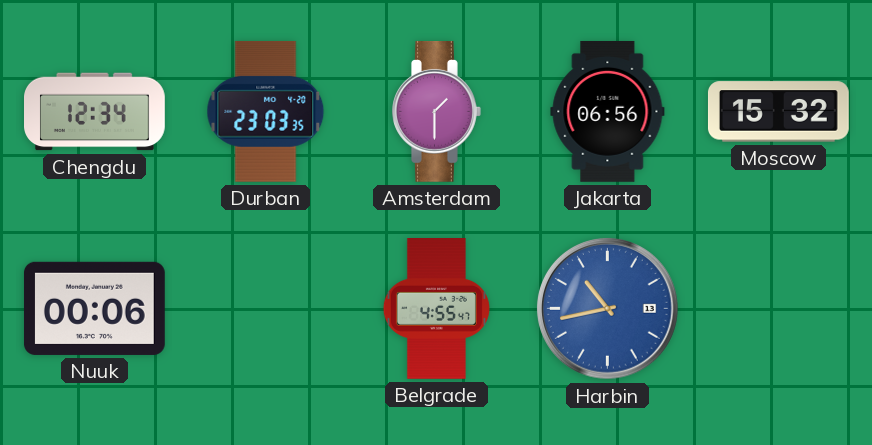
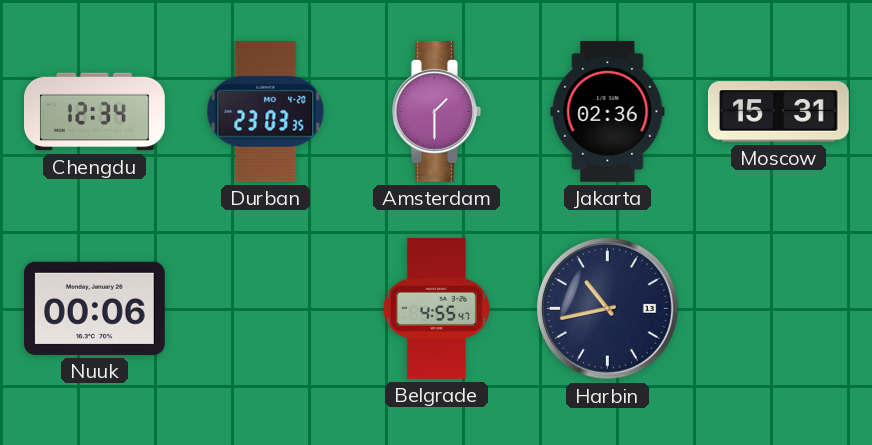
Jakarta: 06:56 -> 02:36
Moscow: 15:32 -> 15:31
Harbin dial: blue -> navy
